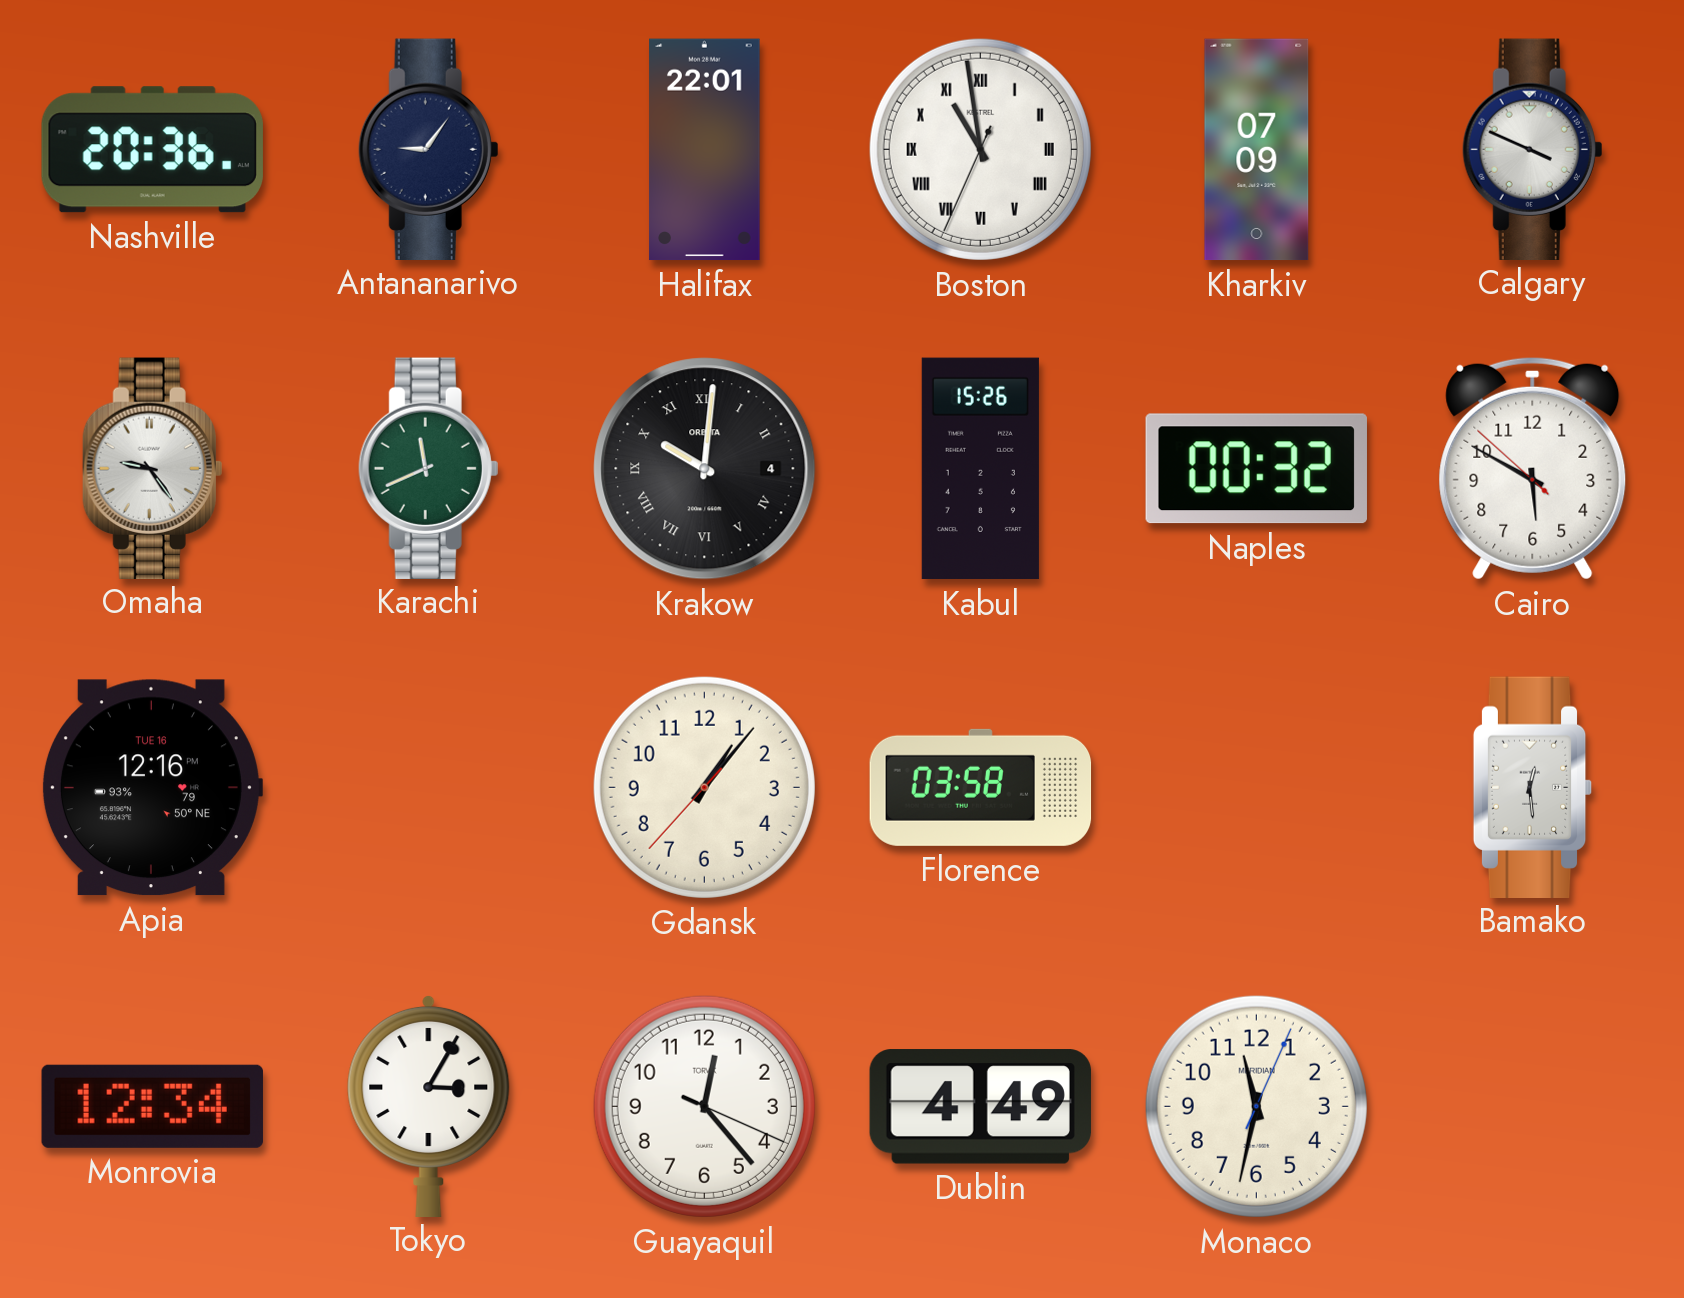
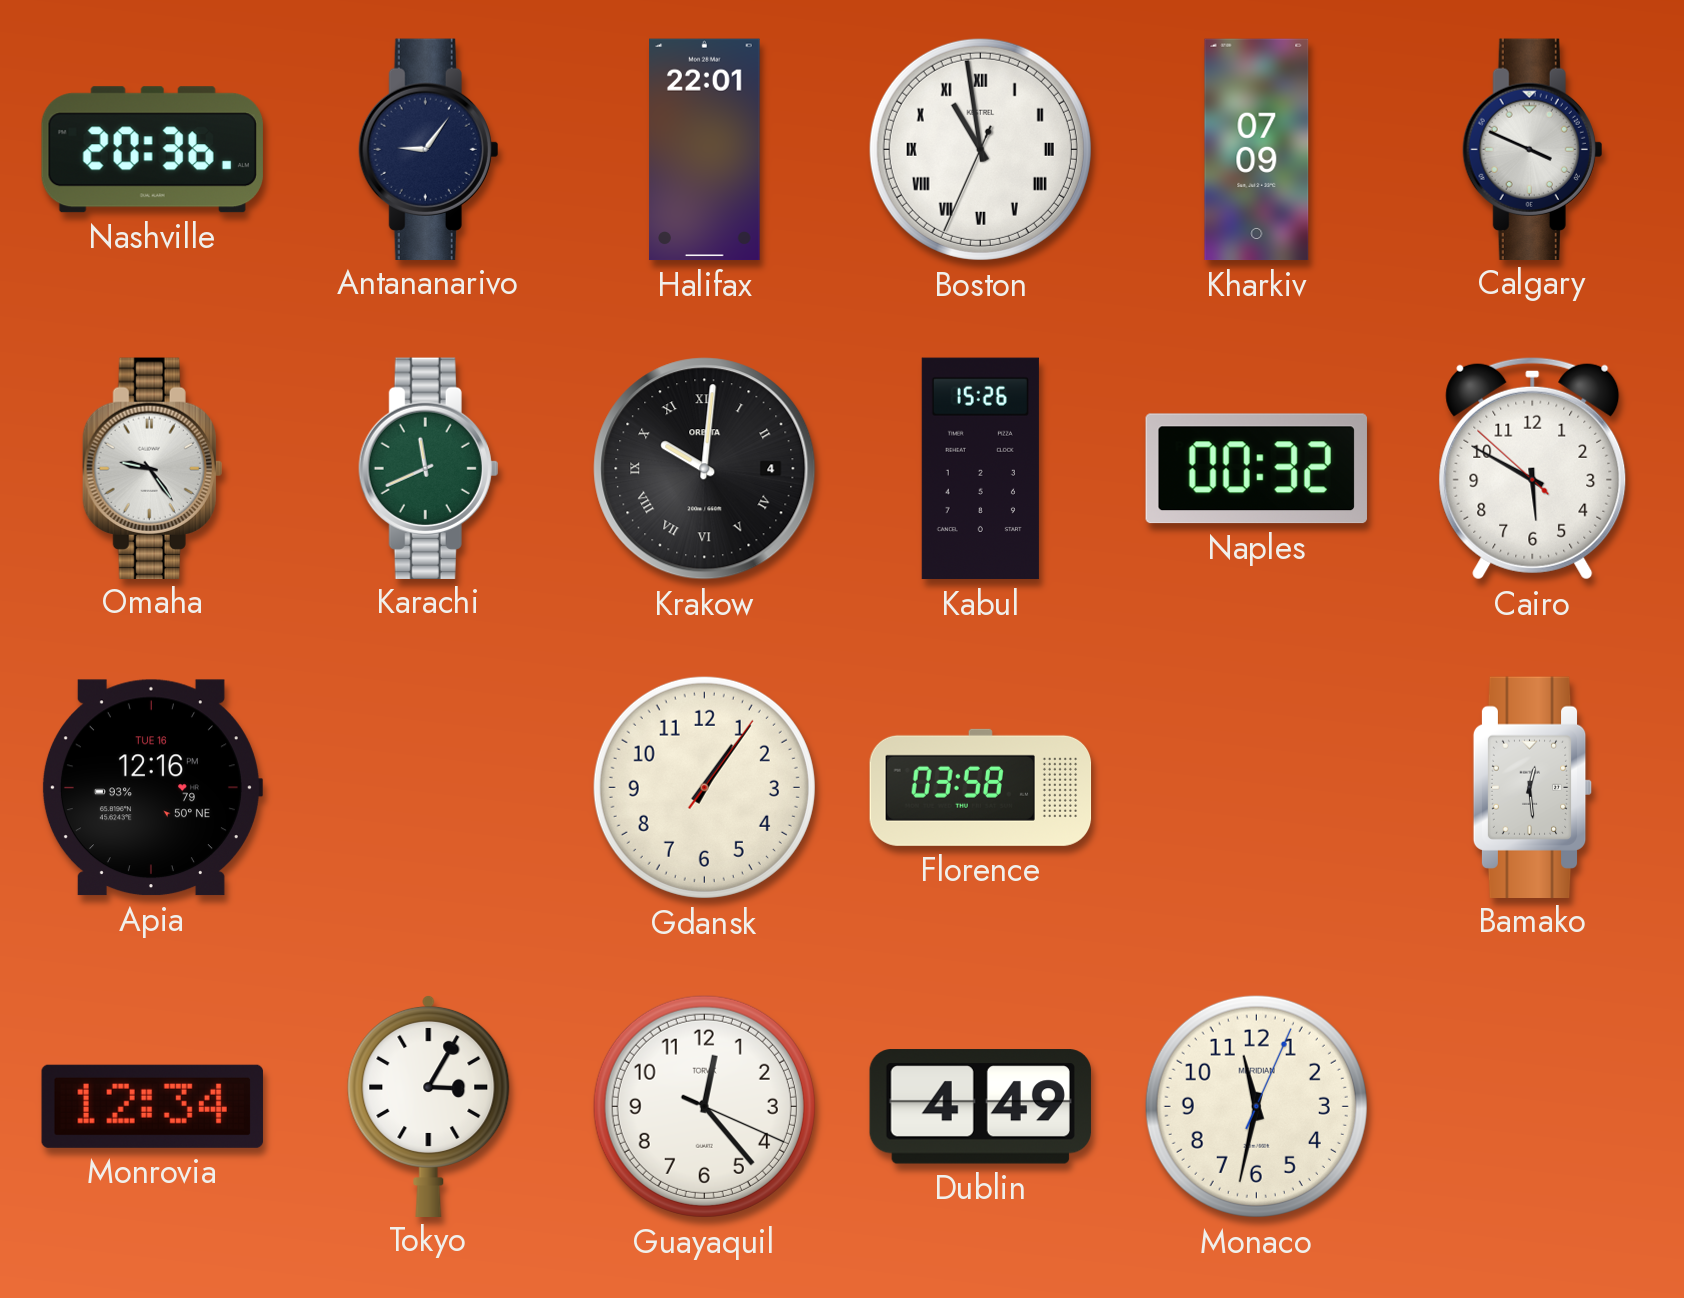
Gdansk: 1:06:37 -> 1:06:06
